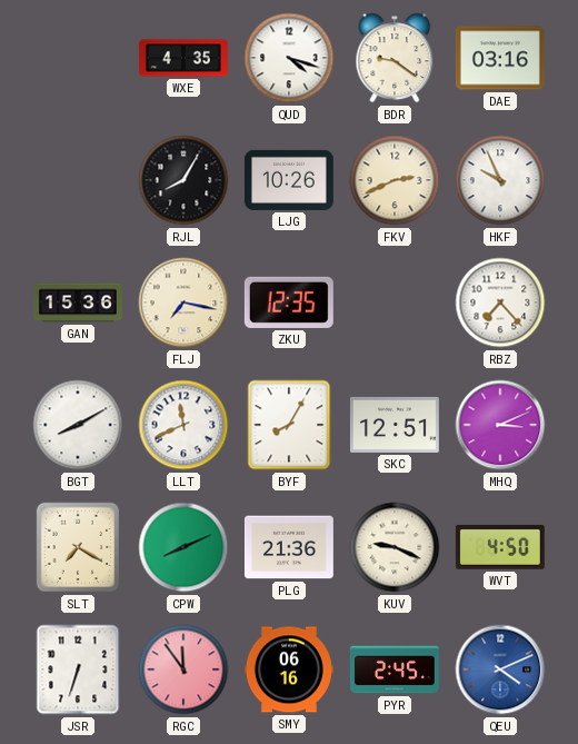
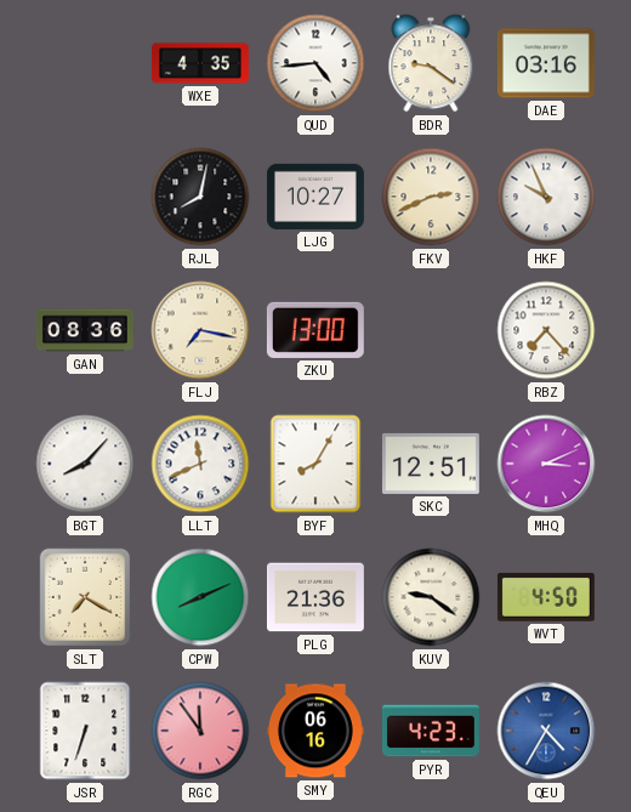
QUD: 4:18 -> 4:44
RJL: 8:05 -> 8:02
LJG: 10:26 -> 10:27
GAN: 15:36 -> 08:36
ZKU: 12:35 -> 13:00
BGT: 8:10 -> 8:07
KUV: 9:19 -> 9:21
PYR: 2:45 -> 4:23
QEU: 4:11 -> 4:35
